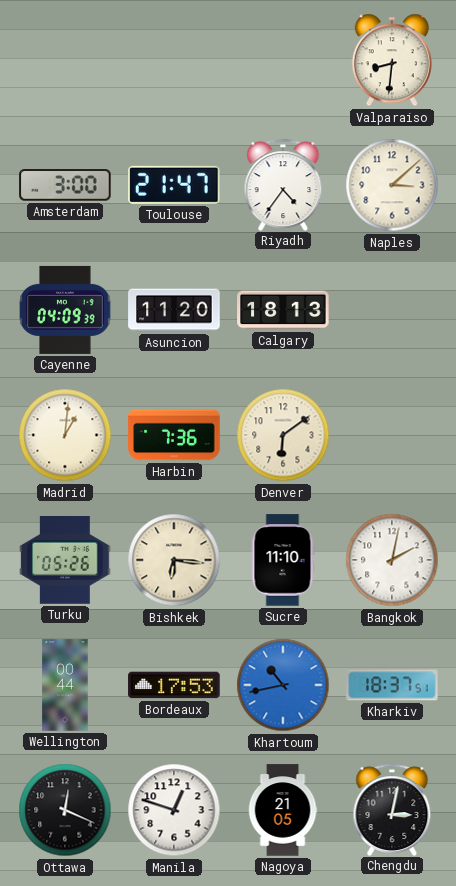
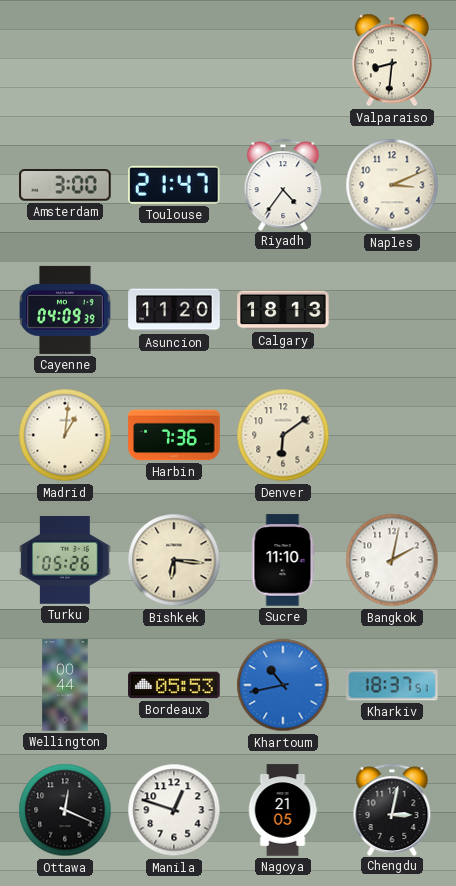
Naples: 3:08 -> 3:11
Bordeaux: 17:53 -> 05:53
